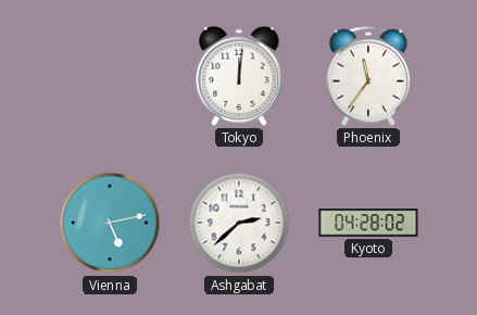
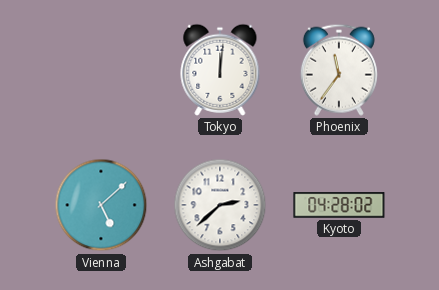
Vienna: 5:13 -> 5:08
